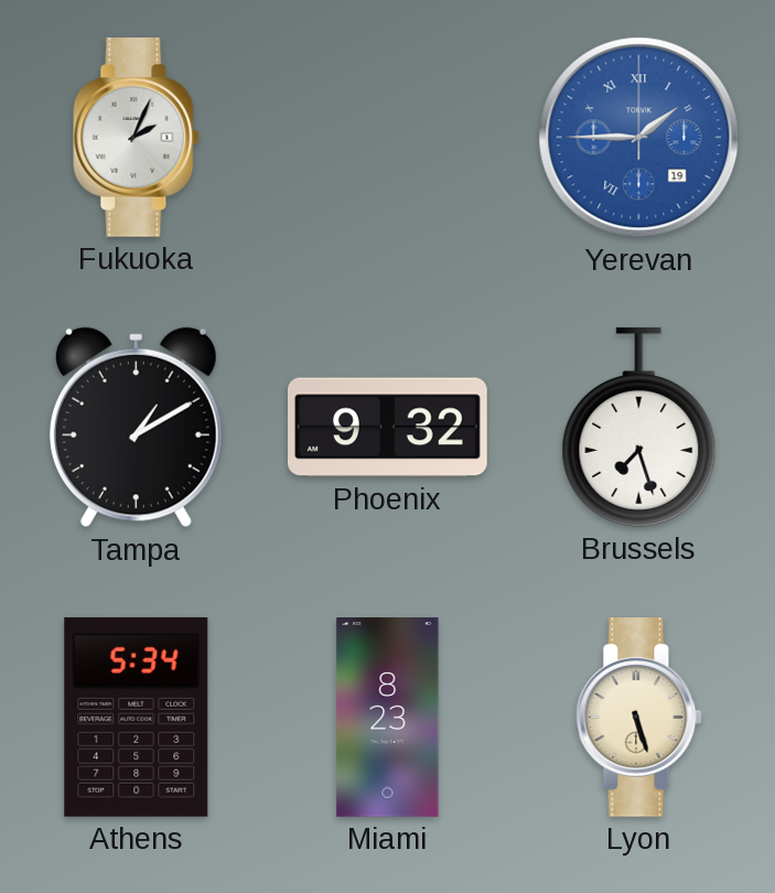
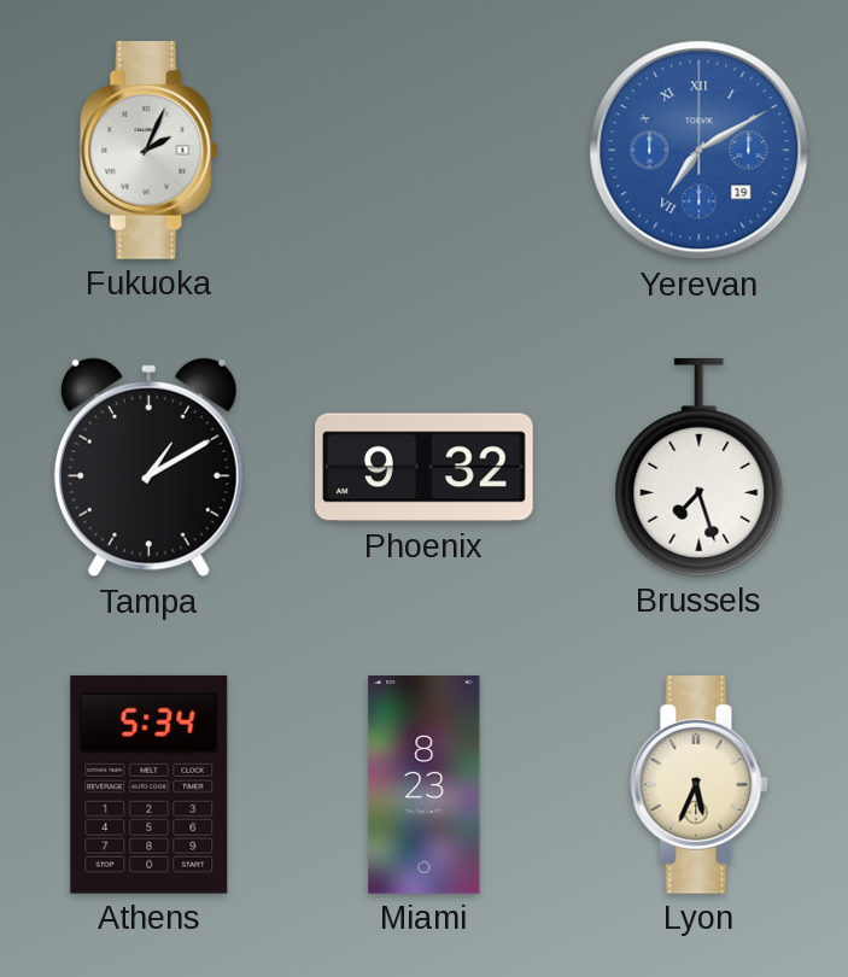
Yerevan: 1:45 -> 7:10
Lyon: 5:27 -> 5:34
